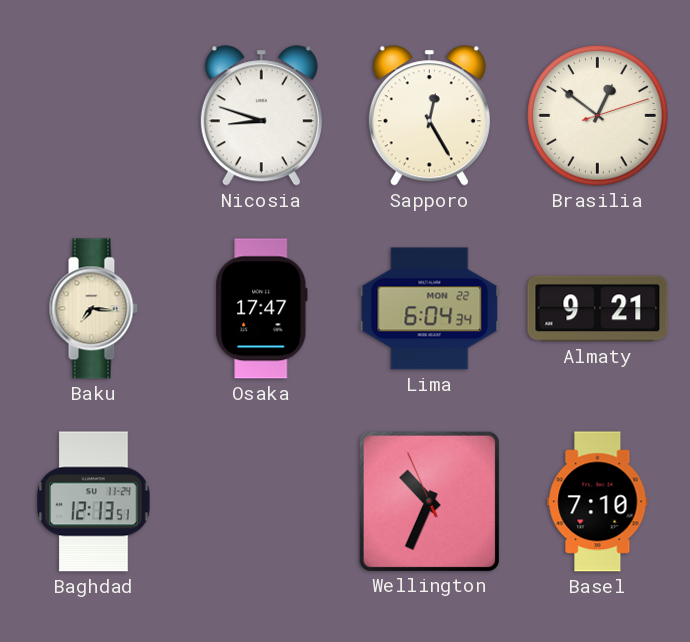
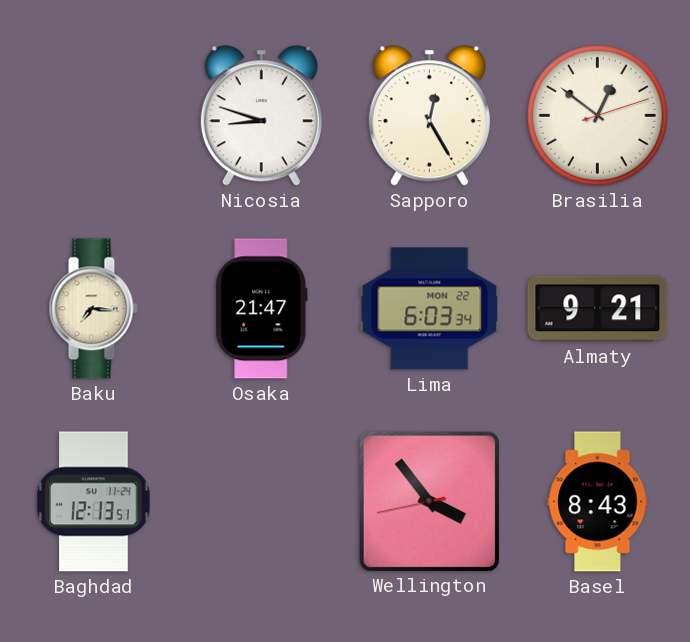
Osaka: 17:47 -> 21:47
Lima: 6:04 -> 6:03
Wellington: 10:33 -> 3:53
Basel: 7:10 -> 8:43
